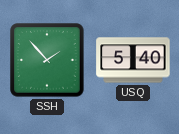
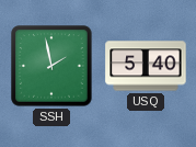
SSH: 1:53 -> 1:58
